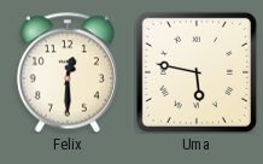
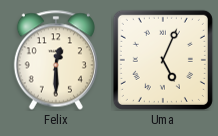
Uma: 5:47 -> 5:04
